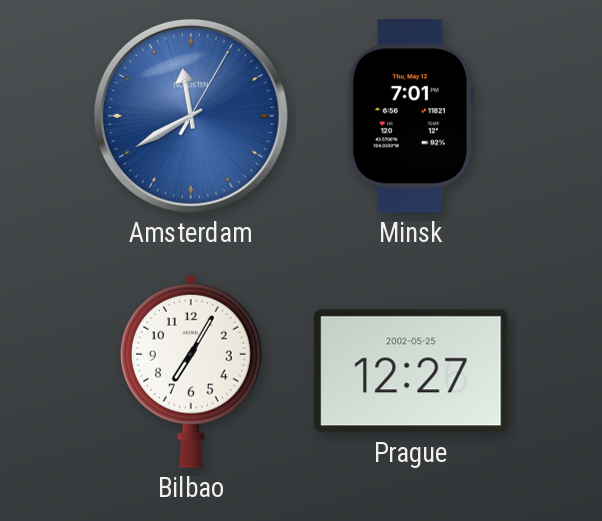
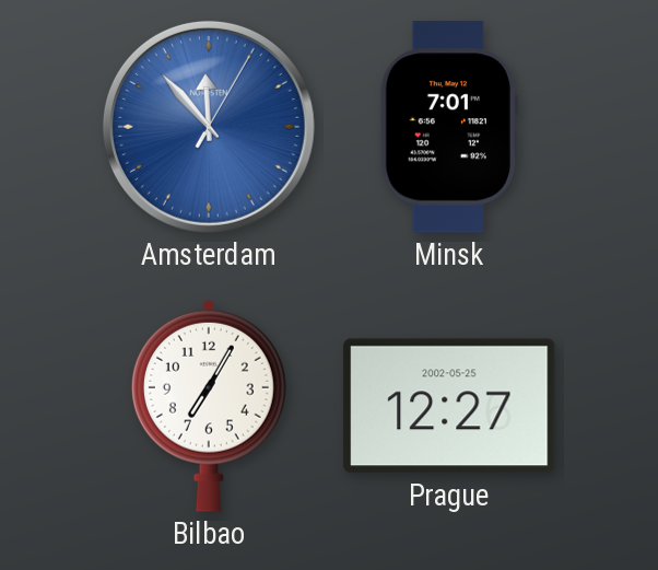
Amsterdam: 11:40 -> 11:53
